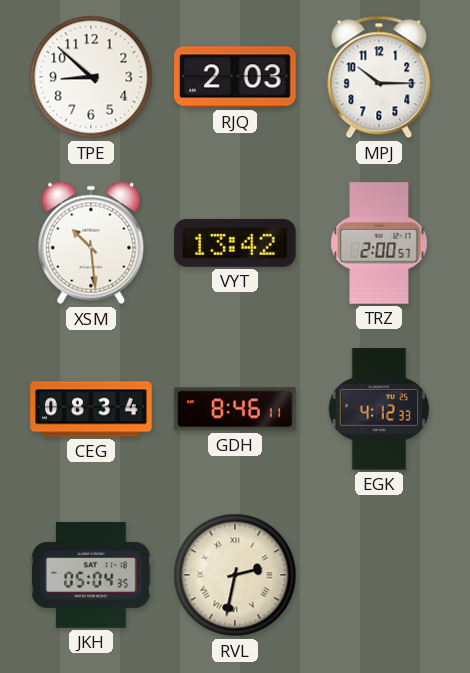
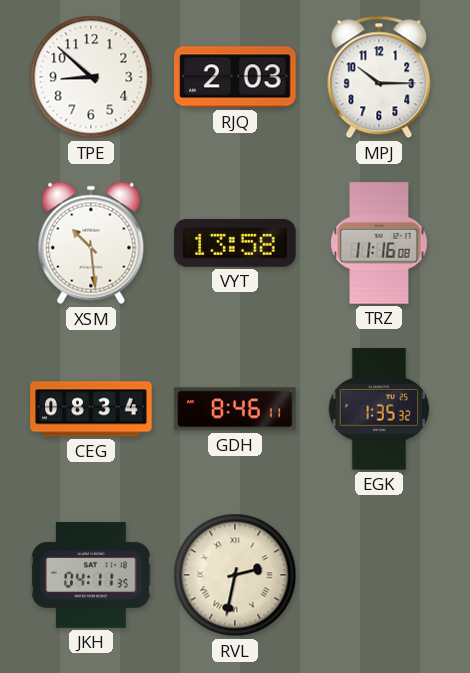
VYT: 13:42 -> 13:58
TRZ: 2:00 -> 11:16
EGK: 4:12 -> 1:35
JKH: 05:04 -> 04:11
